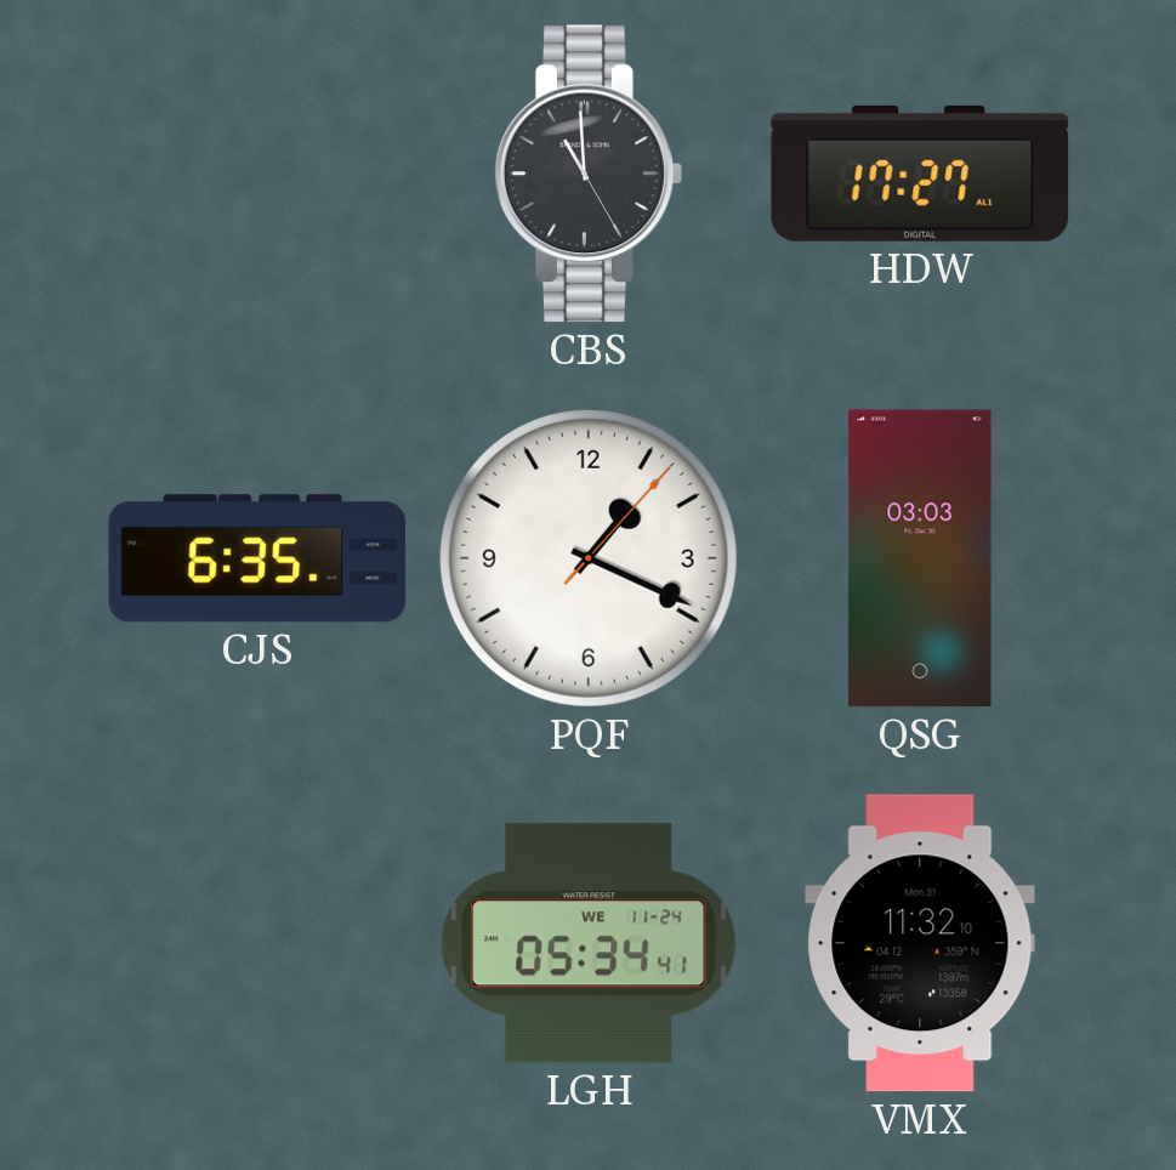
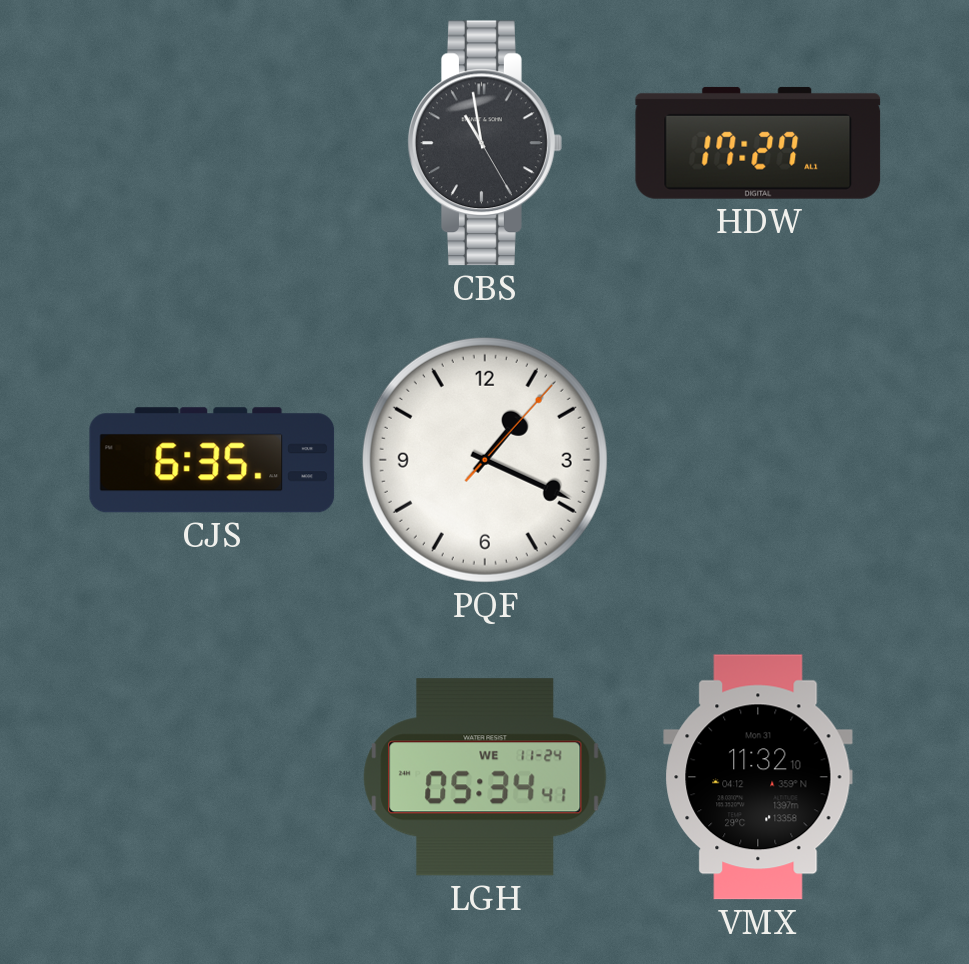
CBS: 10:59 -> 10:58
QSG: 03:03 -> none
